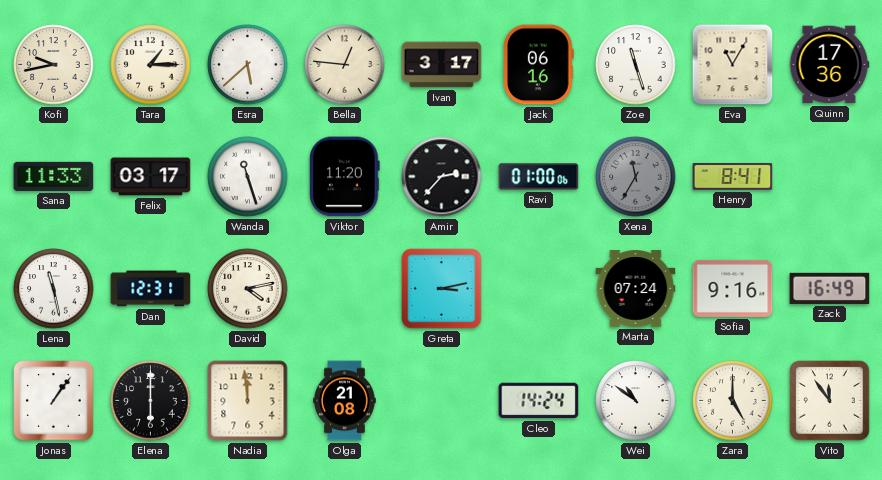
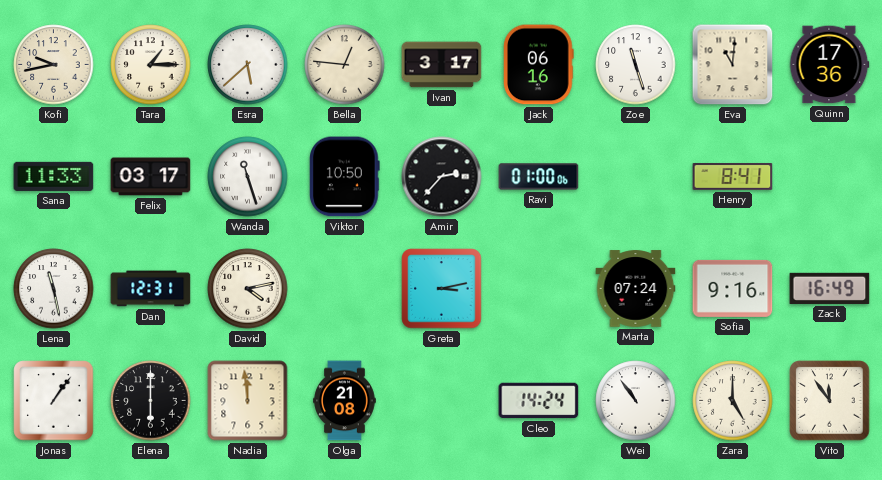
Eva: 11:05 -> 11:01
Viktor: 11:20 -> 10:50
Xena: 11:35 -> none
Wei: 10:51 -> 10:54
